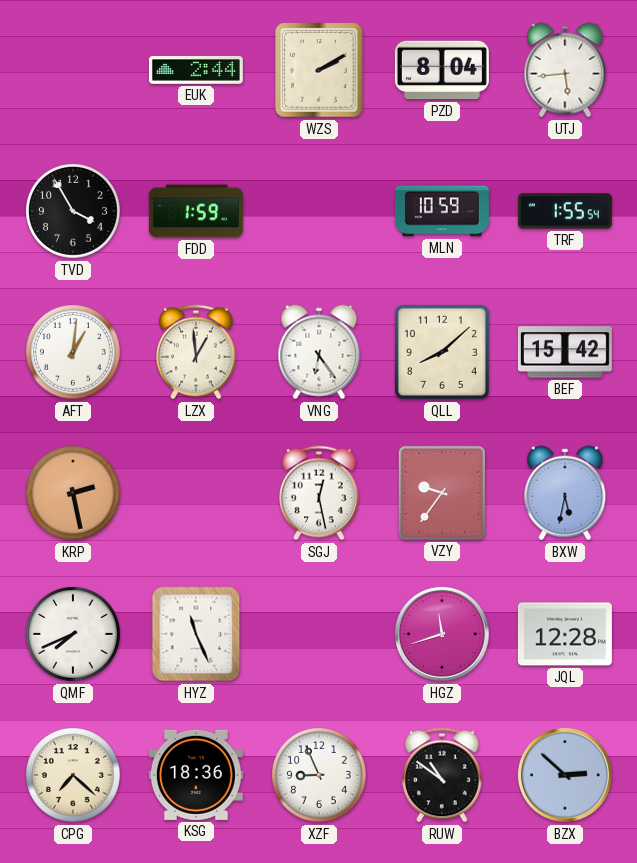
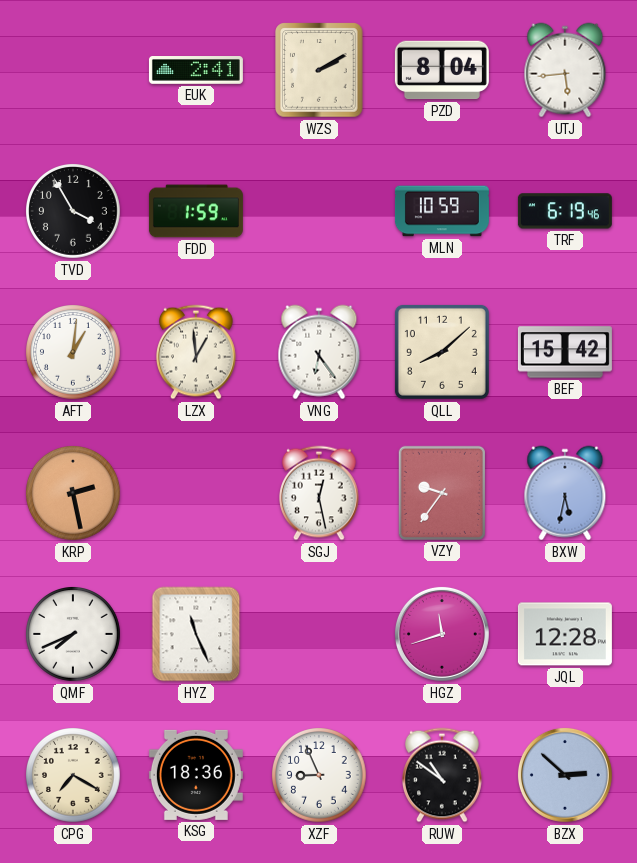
EUK: 2:44 -> 2:41
TRF: 1:55 -> 6:19
CPG: 7:22 -> 7:20
